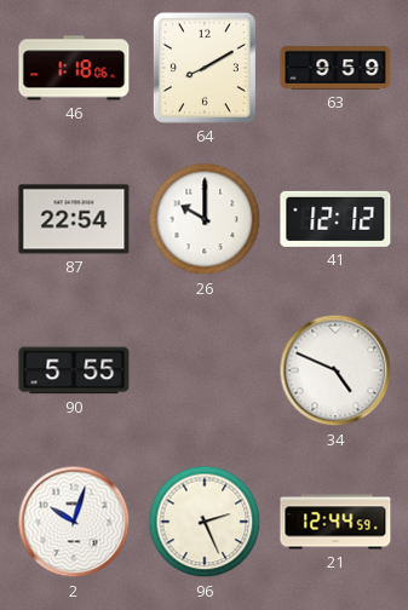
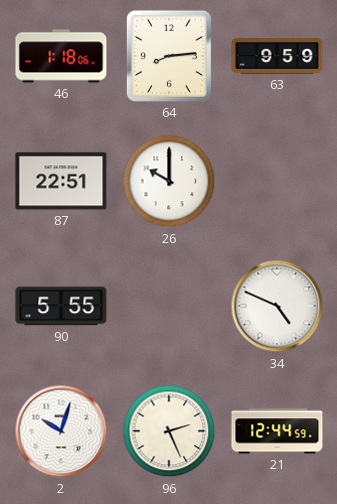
64: 8:10 -> 8:14
87: 22:54 -> 22:51
41: 12:12 -> none
